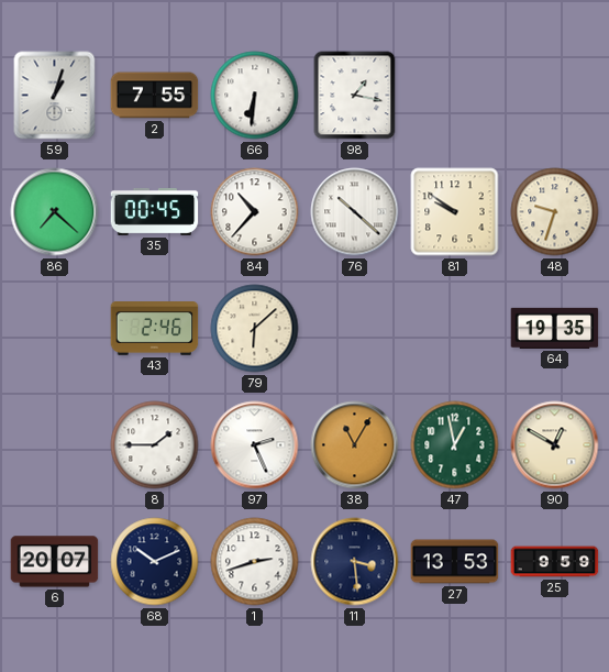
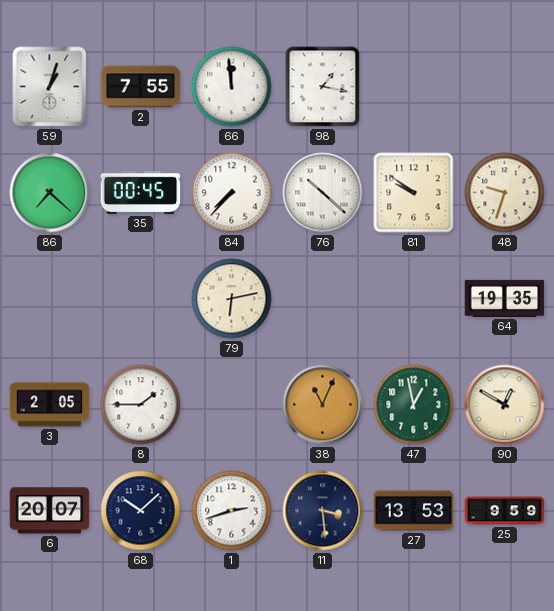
66: 6:31 -> 11:59
84: 10:37 -> 7:37
43: 2:46 -> none
79: 6:08 -> 6:13
3: none -> 2:05
97: 2:26 -> none
38: 11:05 -> 11:04
68: 10:11 -> 10:08
